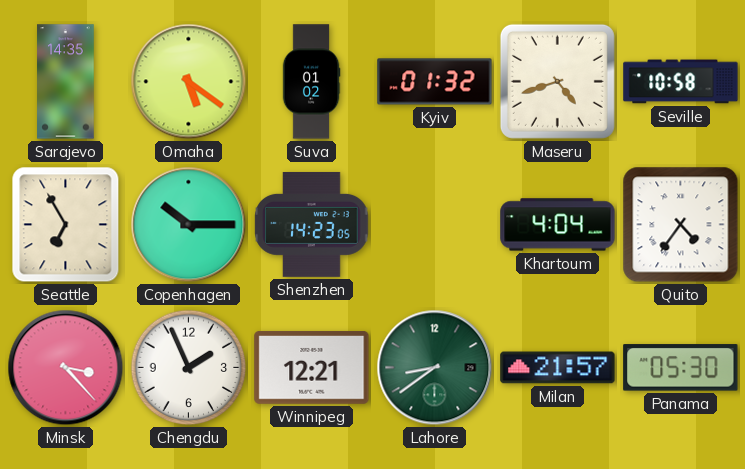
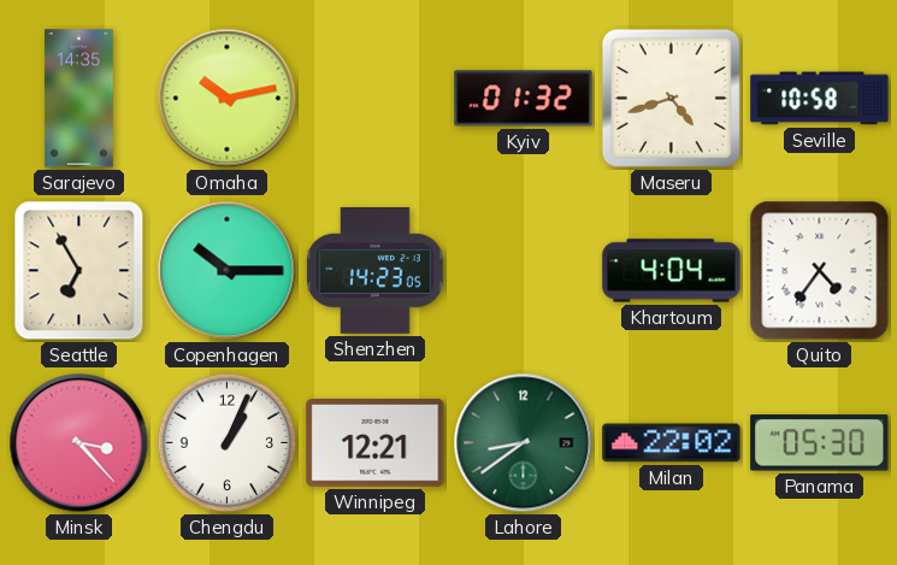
Omaha: 5:21 -> 10:13
Suva: 01:02 -> none
Chengdu: 1:56 -> 1:04
Milan: 21:57 -> 22:02
